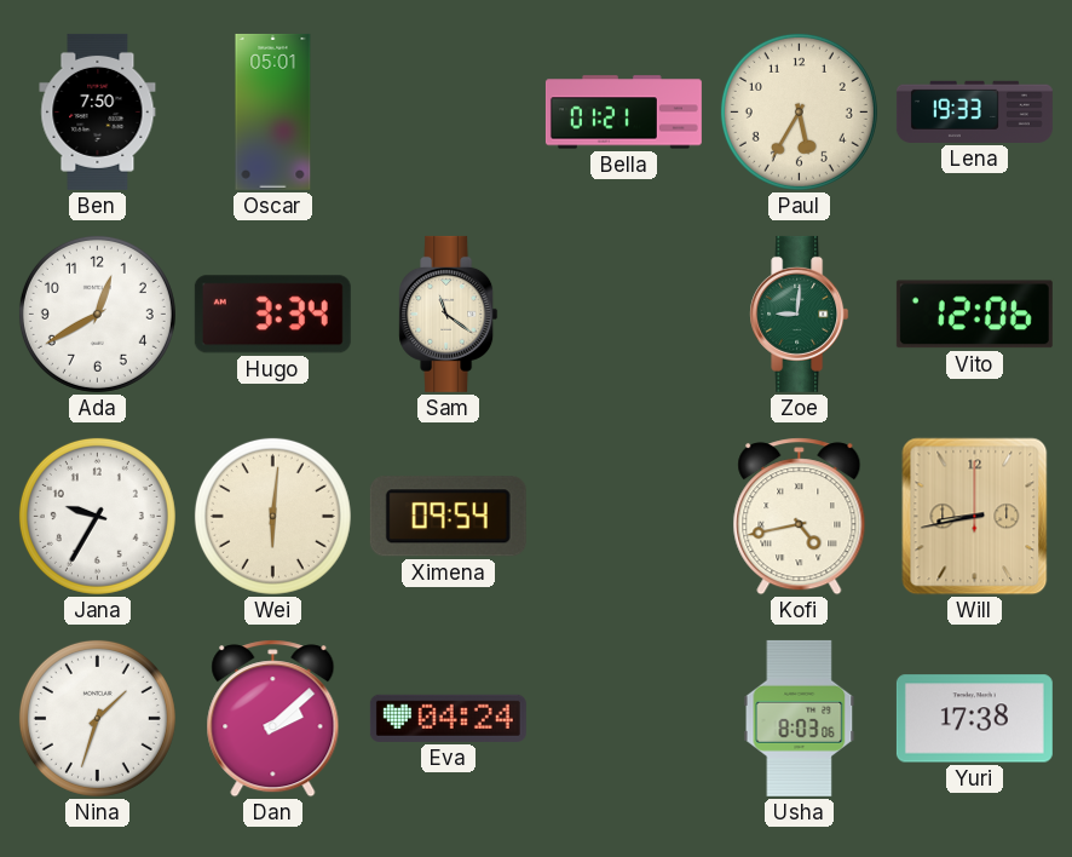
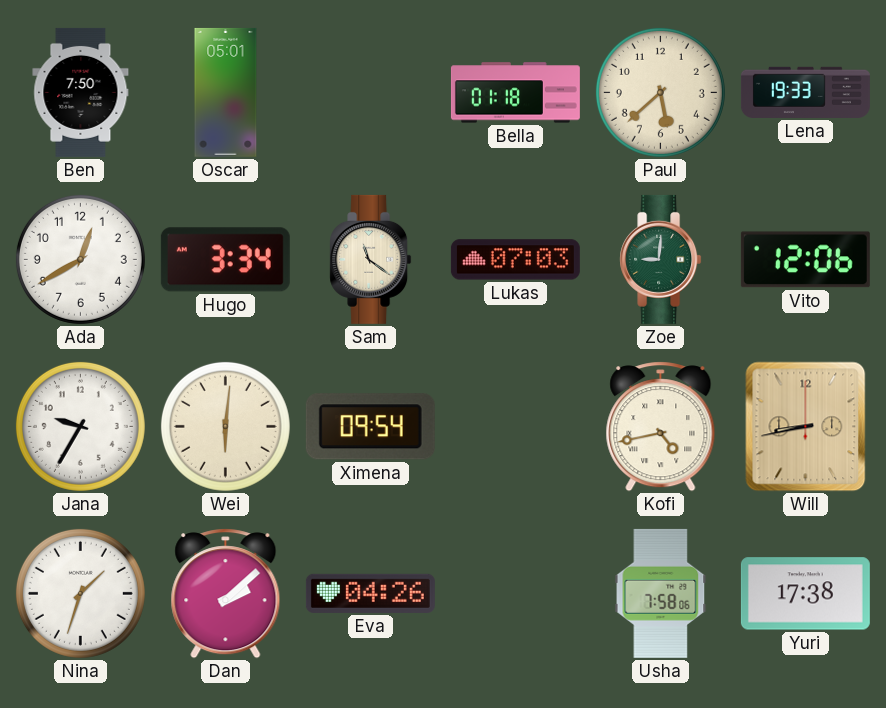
Bella: 01:21 -> 01:18
Paul: 5:35 -> 5:38
Lukas: none -> 07:03
Eva: 04:24 -> 04:26
Usha: 8:03 -> 7:58
